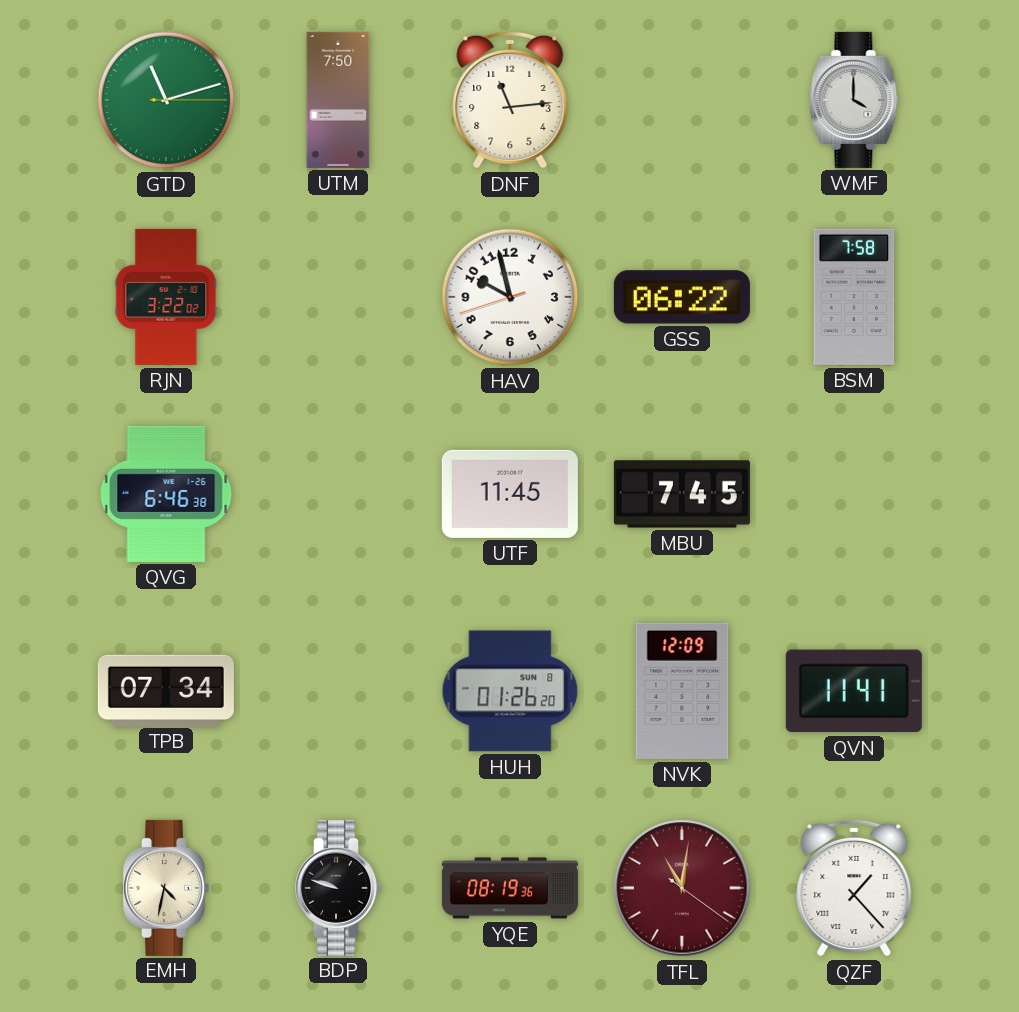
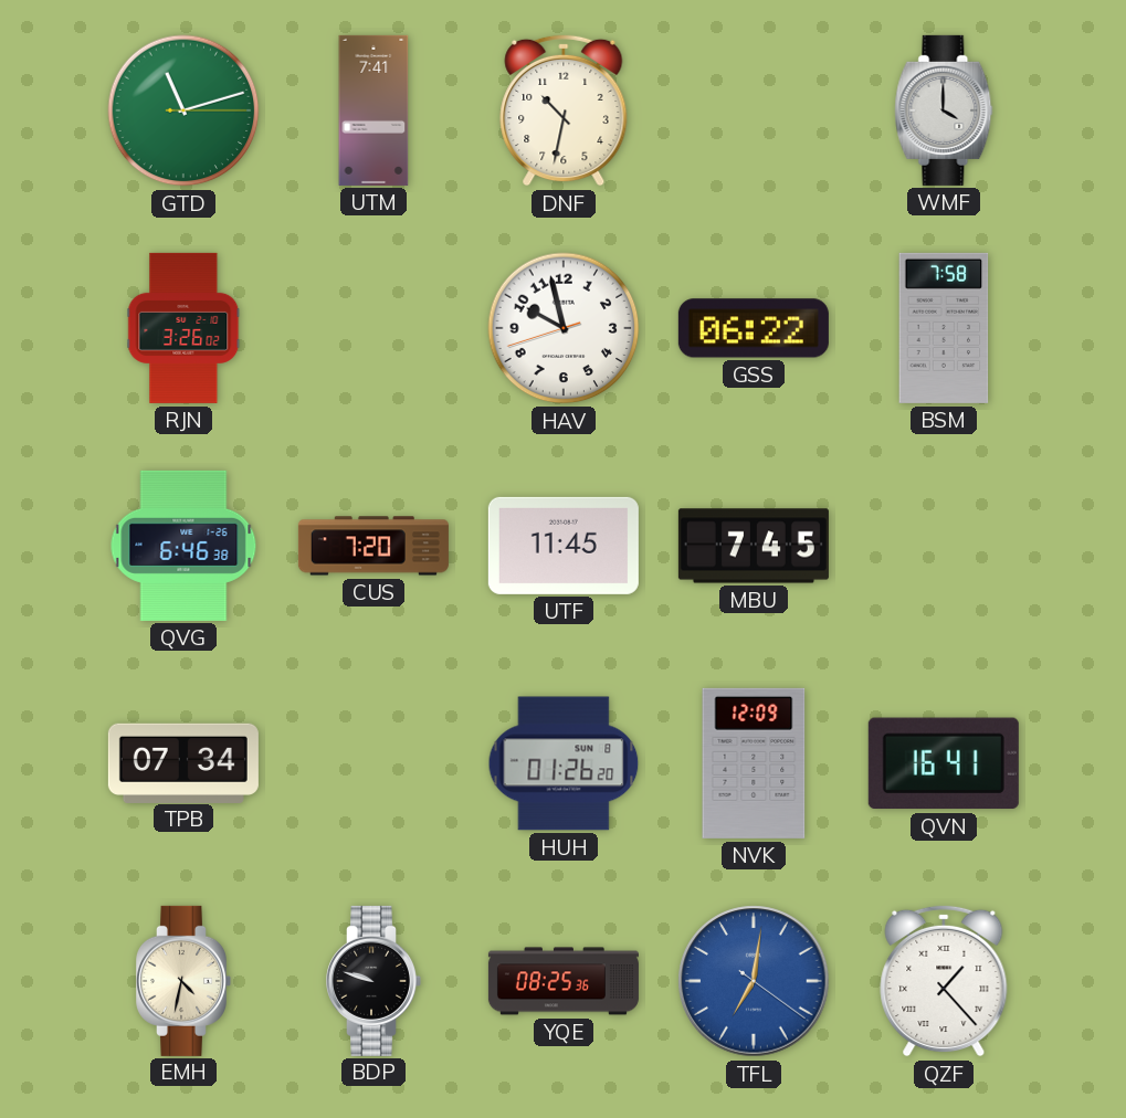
UTM: 7:50 -> 7:41
DNF: 11:14 -> 10:32
RJN: 3:22 -> 3:26
CUS: none -> 7:20
QVN: 11:41 -> 16:41
YQE: 08:19 -> 08:25
TFL: 11:01 -> 7:01
TFL dial: burgundy -> blue
